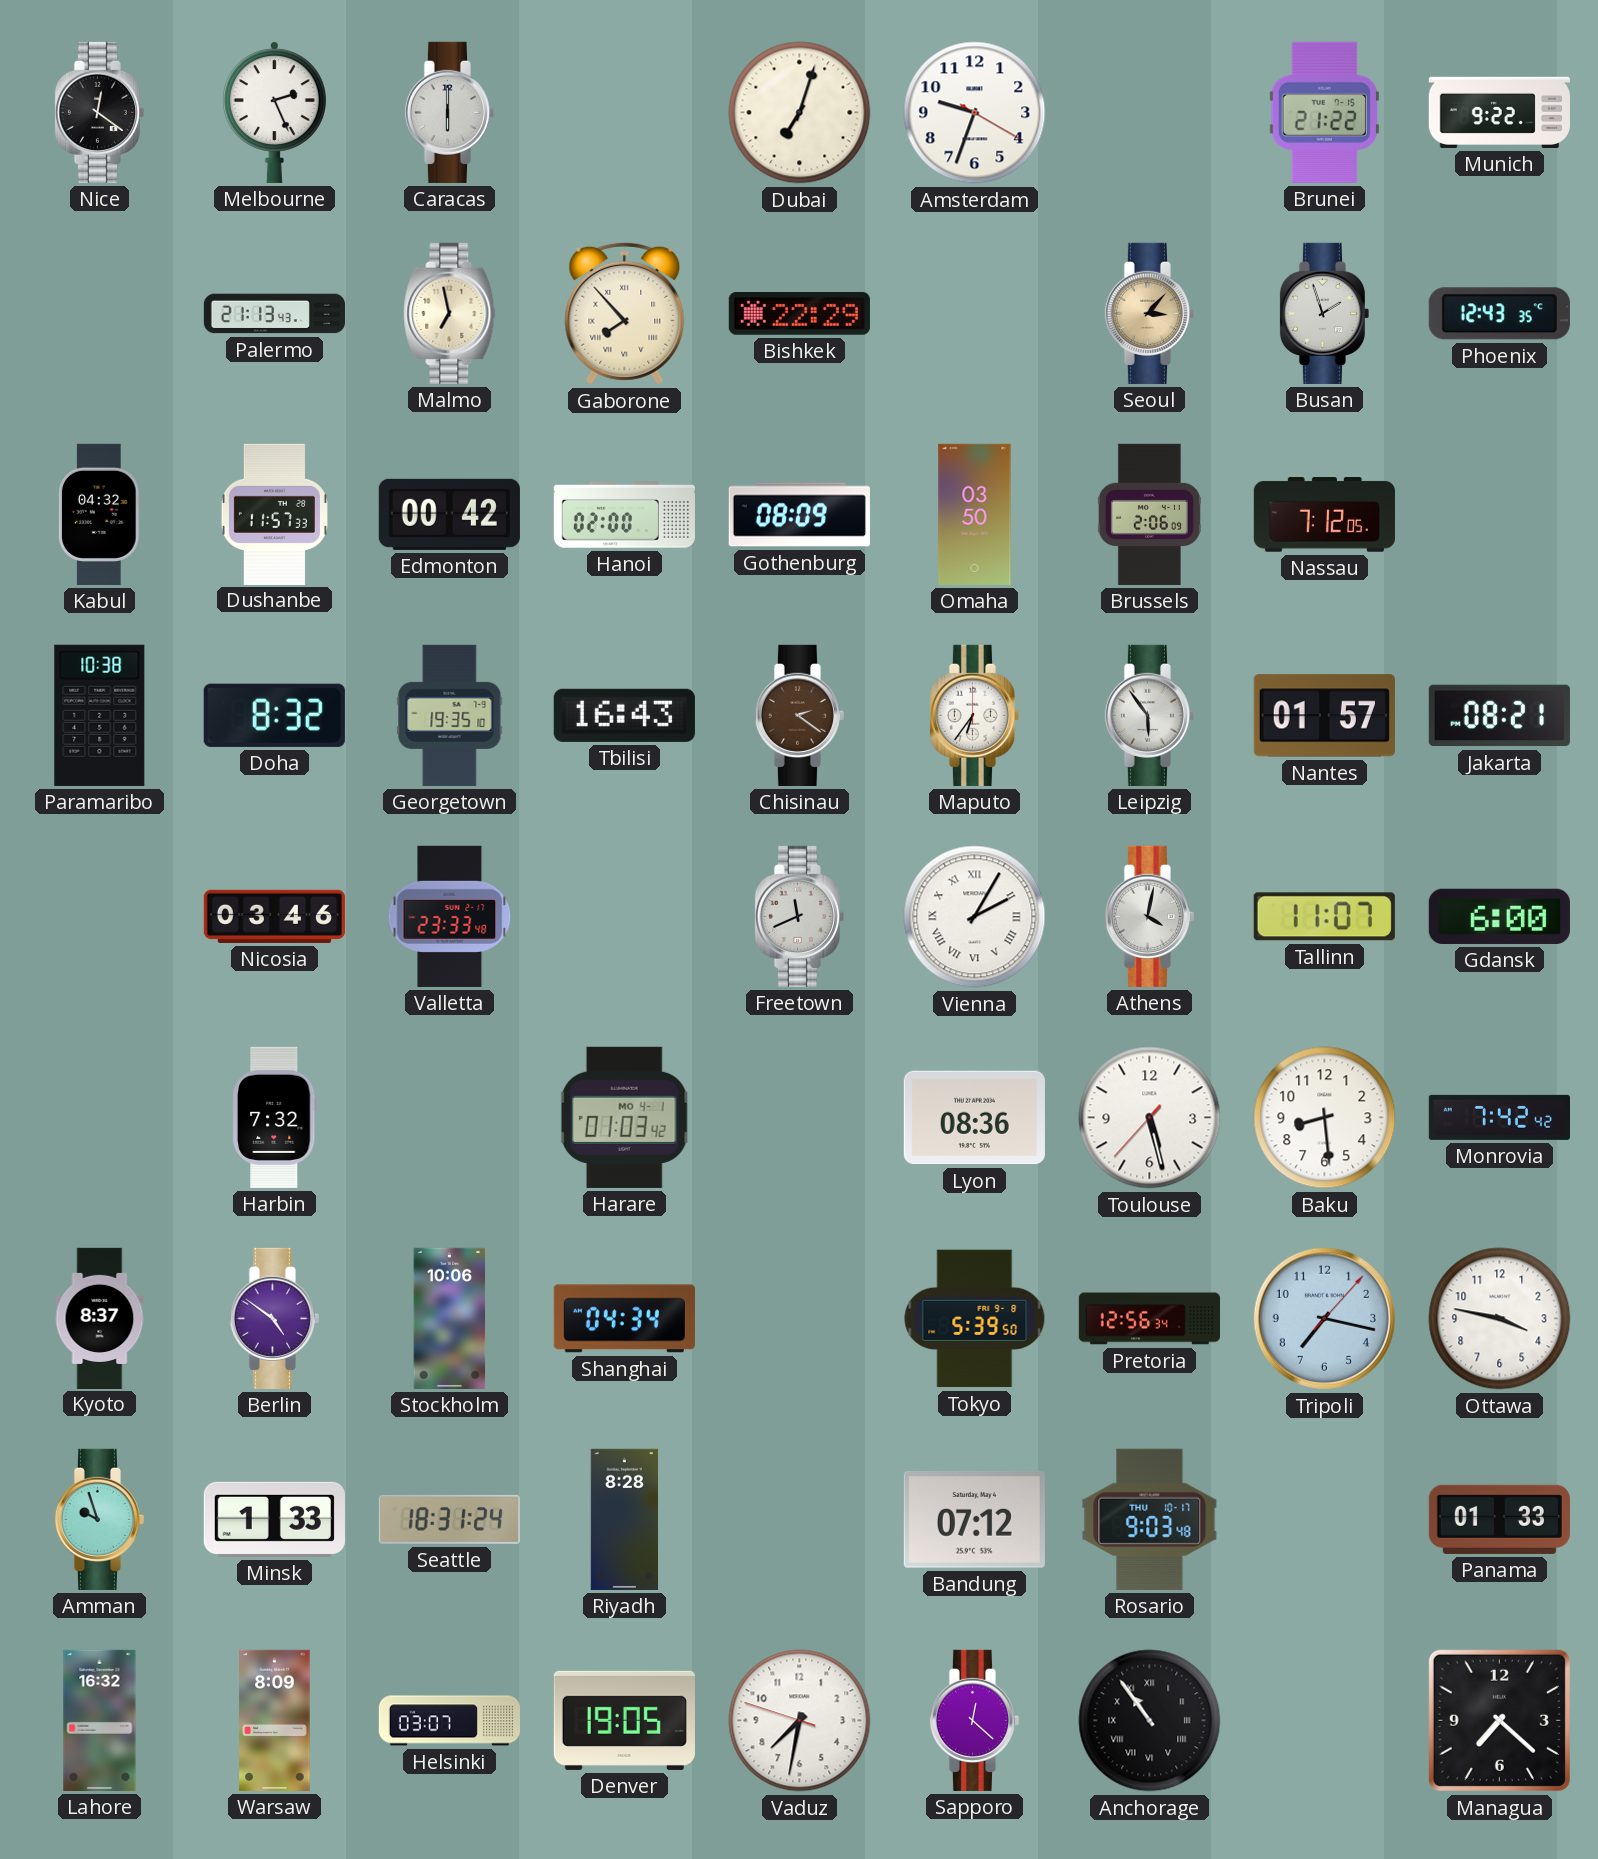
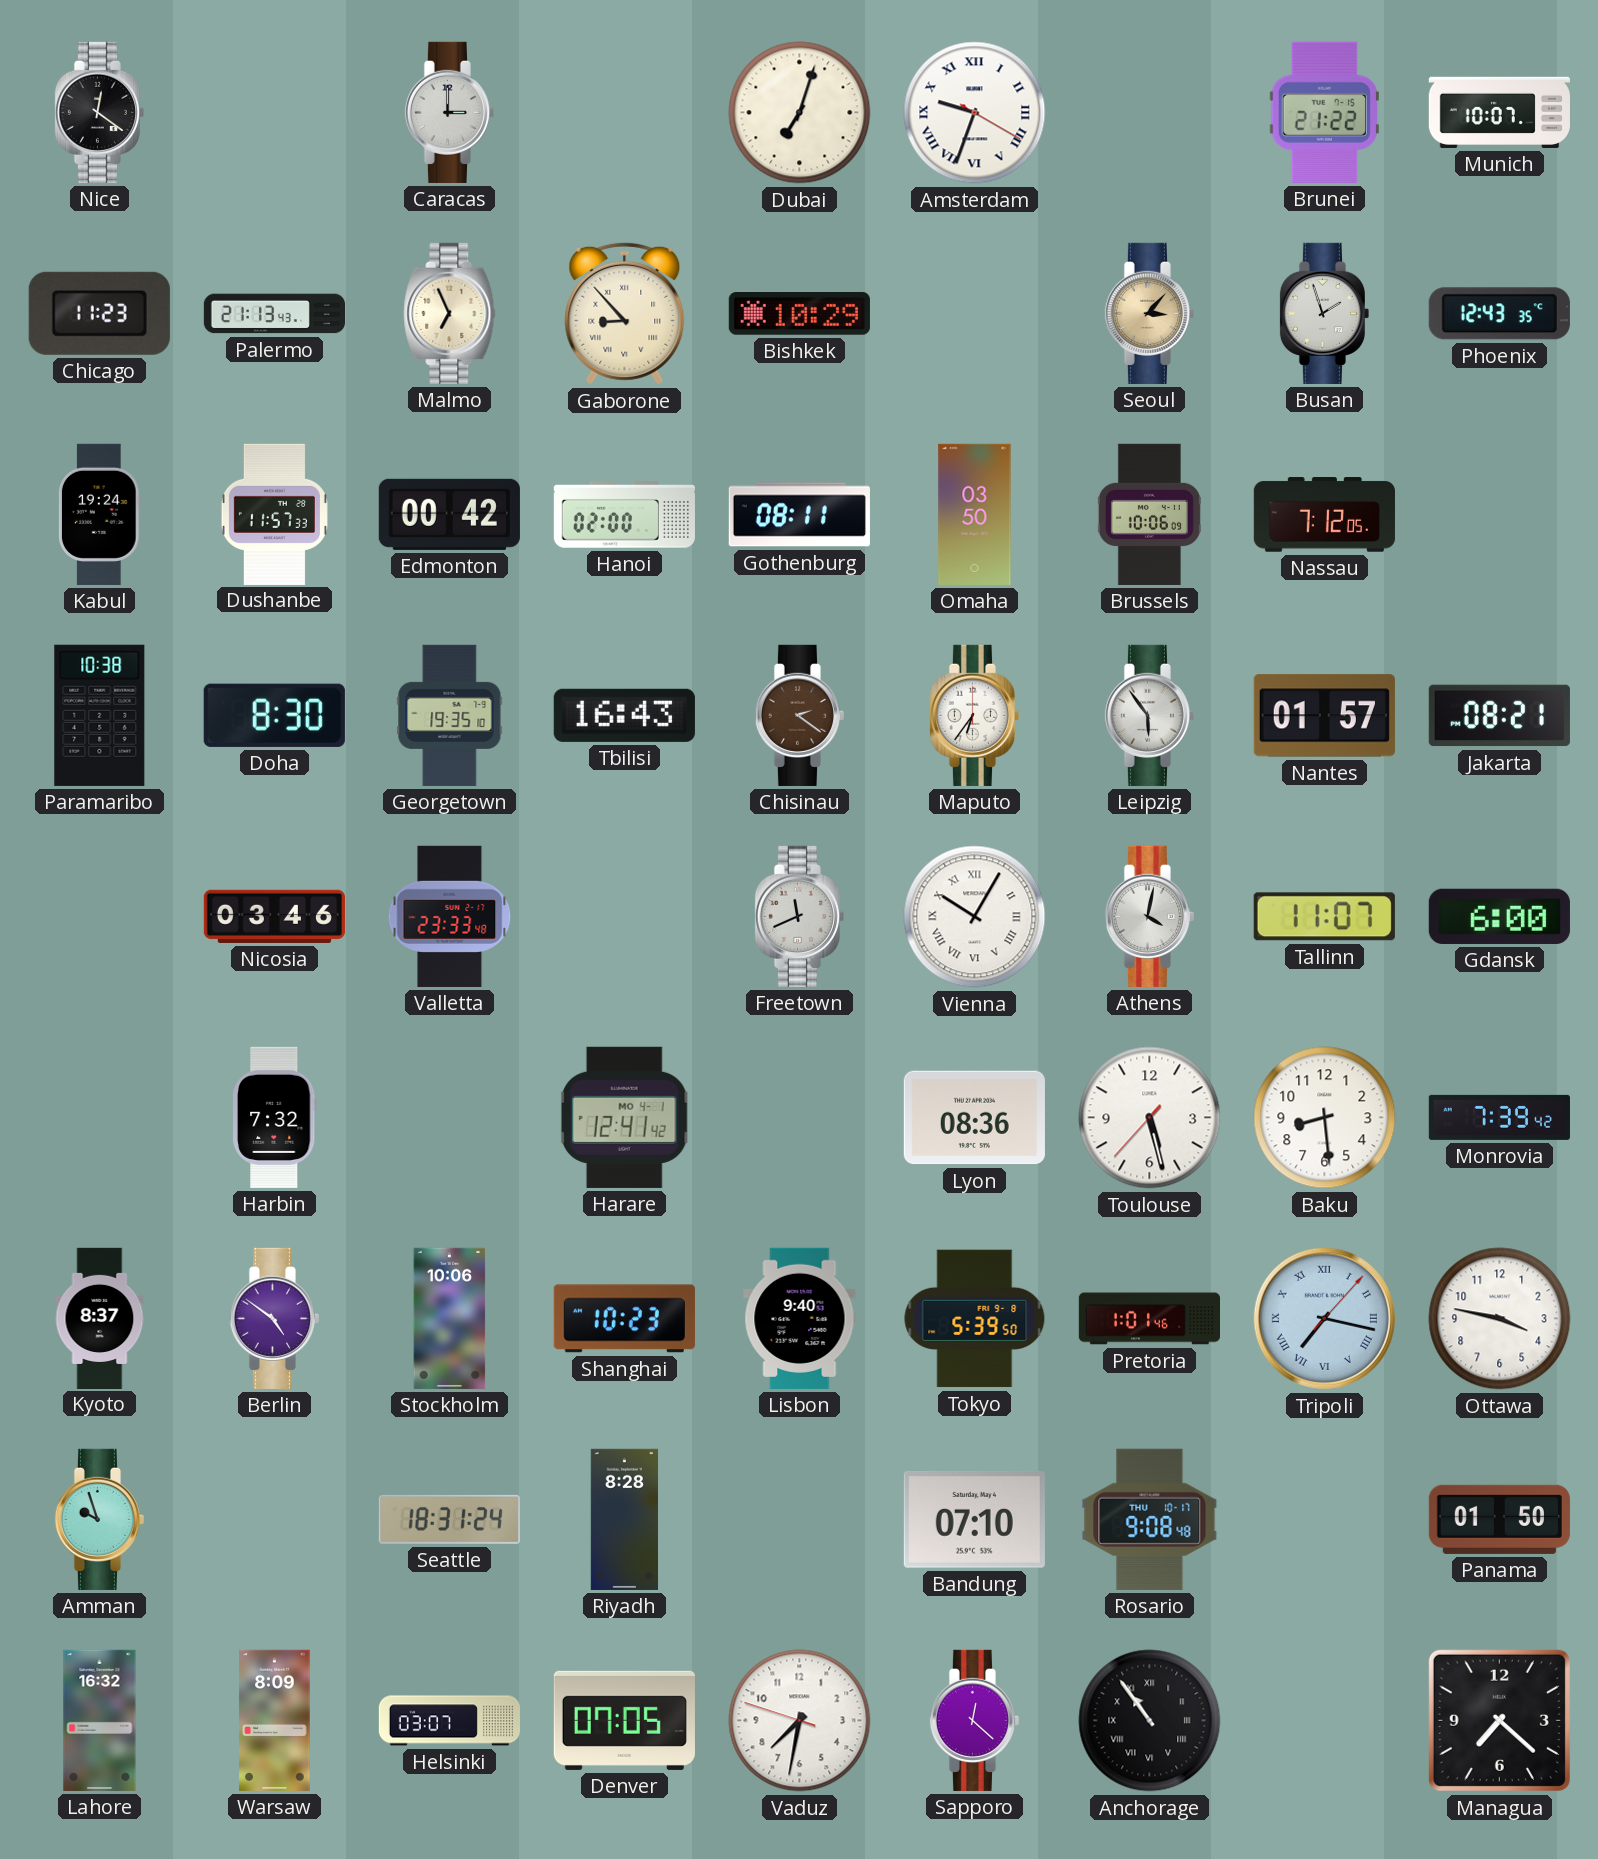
Melbourne: 2:26 -> none
Caracas: 6:00 -> 3:00
Amsterdam numerals: Arabic -> Roman
Munich: 9:22 -> 10:07
Chicago: none -> 11:23
Malmo: 6:58 -> 6:56
Gaborone: 7:53 -> 8:53
Bishkek: 22:29 -> 10:29
Kabul: 04:32 -> 19:24
Gothenburg: 08:09 -> 08:11
Brussels: 2:06 -> 10:06
Doha: 8:32 -> 8:30
Vienna: 2:05 -> 10:05
Harare: 01:03 -> 12:41
Monrovia: 7:42 -> 7:39
Shanghai: 04:34 -> 10:23
Lisbon: none -> 9:40
Pretoria: 12:56 -> 1:01
Tripoli numerals: Arabic -> Roman
Minsk: 1:33 -> none
Bandung: 07:12 -> 07:10
Rosario: 9:03 -> 9:08
Panama: 01:33 -> 01:50
Denver: 19:05 -> 07:05
